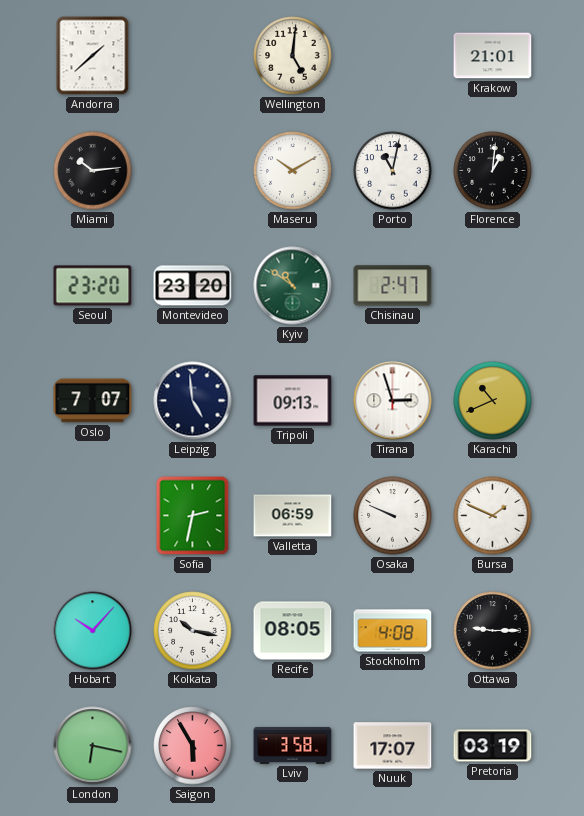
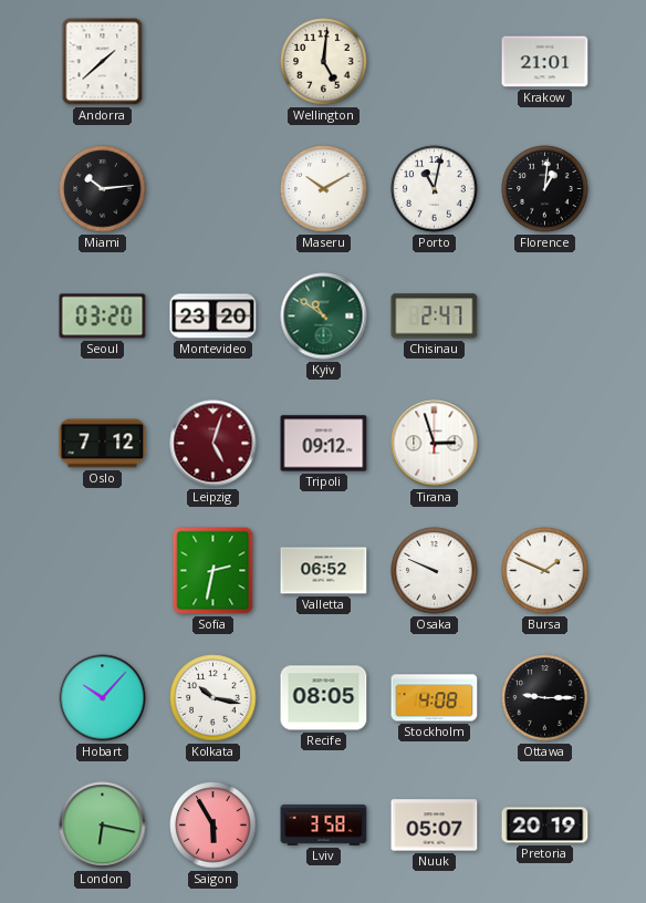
Seoul: 23:20 -> 03:20
Oslo: 7:07 -> 7:12
Leipzig: 4:59 -> 5:03
Leipzig dial: navy -> burgundy
Tripoli: 09:13 -> 09:12
Karachi: 10:41 -> none
Valletta: 06:59 -> 06:52
Nuuk: 17:07 -> 05:07
Pretoria: 03:19 -> 20:19
